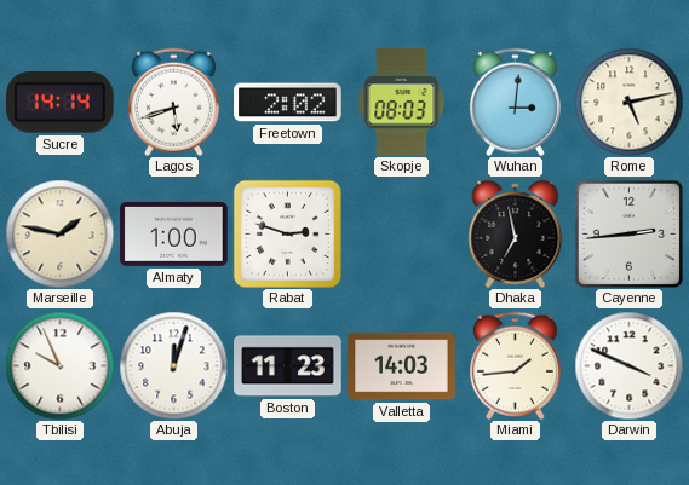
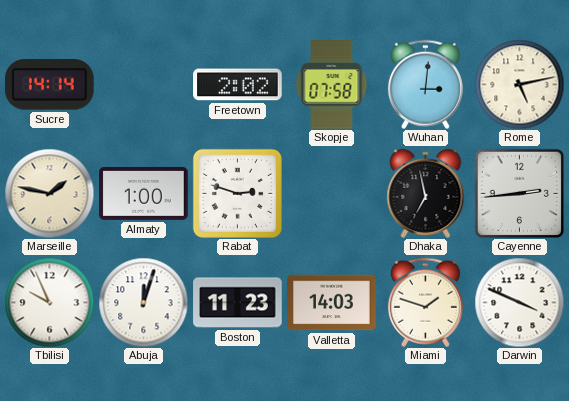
Lagos: 5:42 -> none
Skopje: 08:03 -> 07:58
Miami: 1:44 -> 1:48
